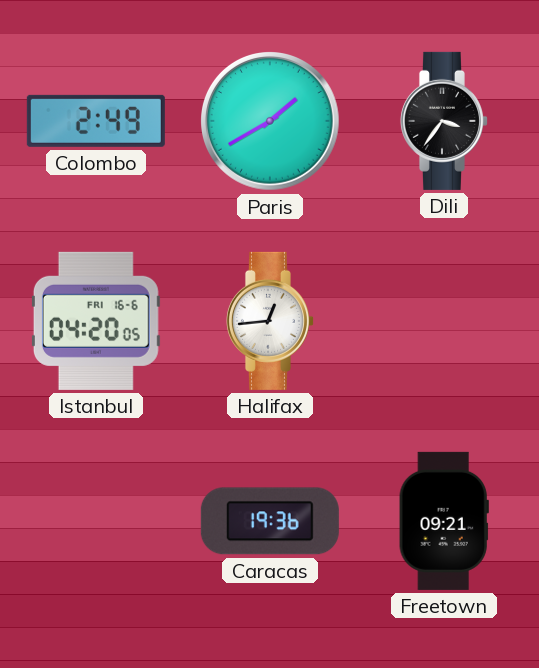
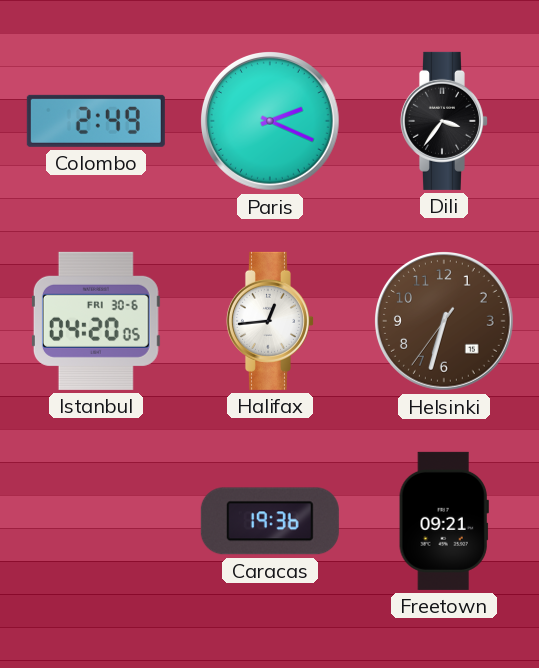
Paris: 1:40 -> 2:19
Istanbul date: FRI 16-6 -> FRI 30-6
Helsinki: none -> 6:32
